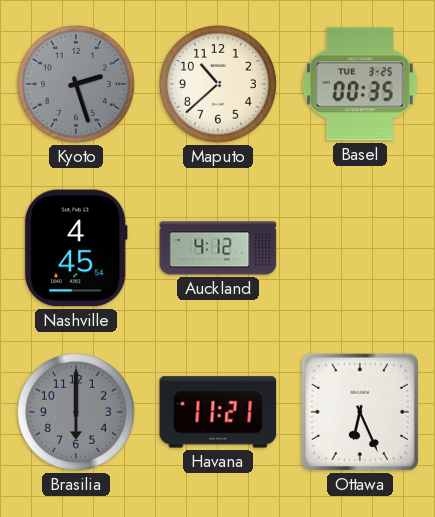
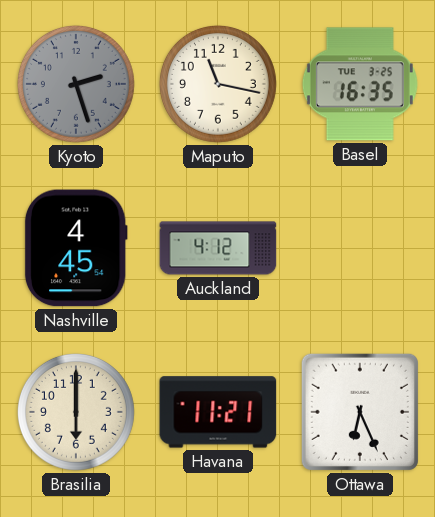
Maputo: 10:38 -> 11:17
Basel: 00:35 -> 16:35
Brasilia dial: grey -> cream
